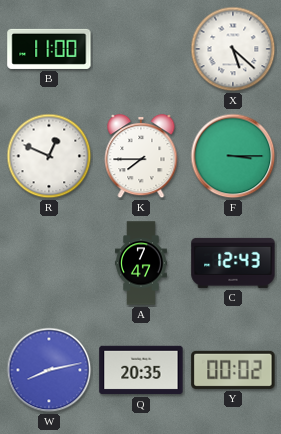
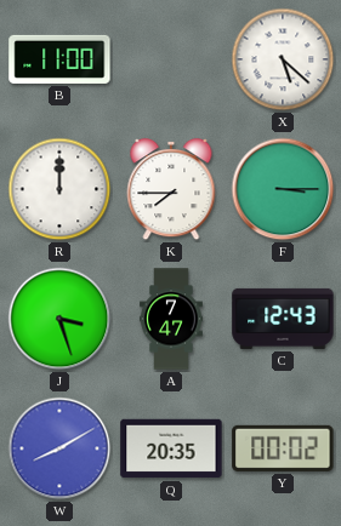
R: 12:49 -> 12:00
J: none -> 3:27
W: 8:13 -> 8:10
